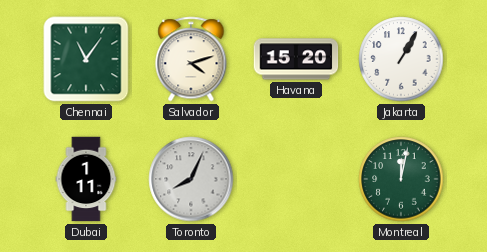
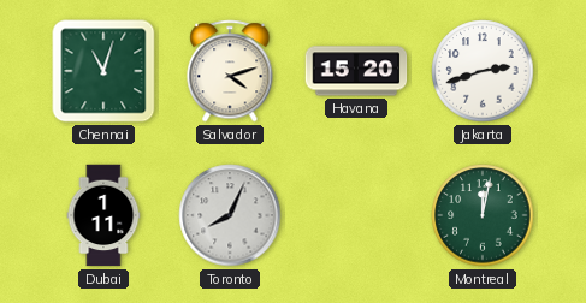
Chennai: 11:06 -> 11:03
Jakarta: 1:05 -> 2:42
